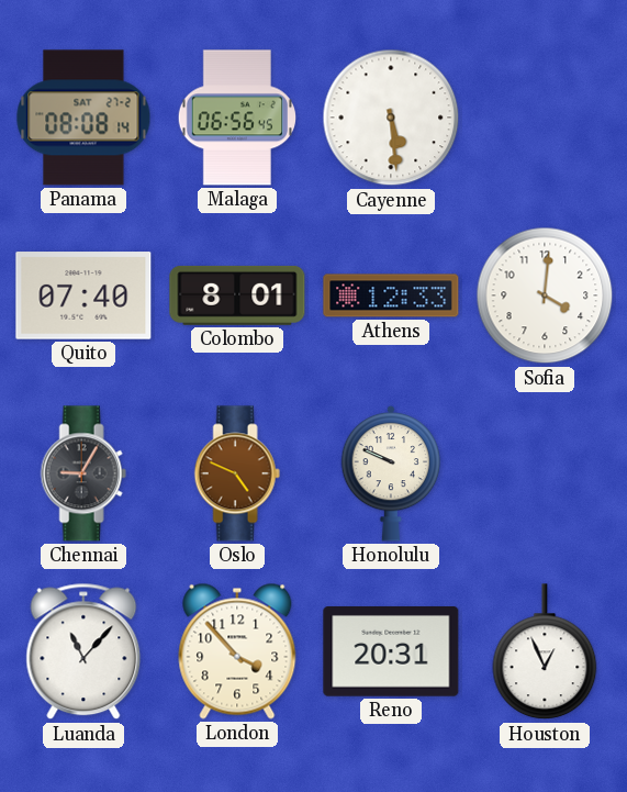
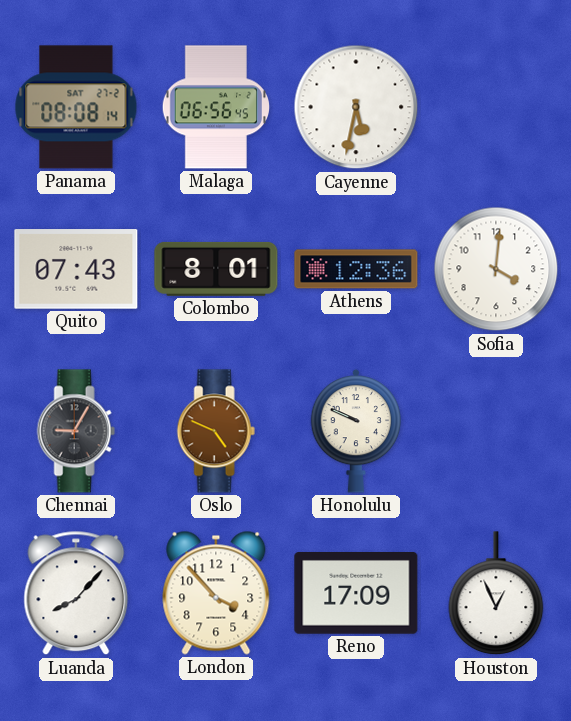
Cayenne: 5:29 -> 5:32
Quito: 07:40 -> 07:43
Athens: 12:33 -> 12:36
Luanda: 11:07 -> 8:07
Reno: 20:31 -> 17:09
